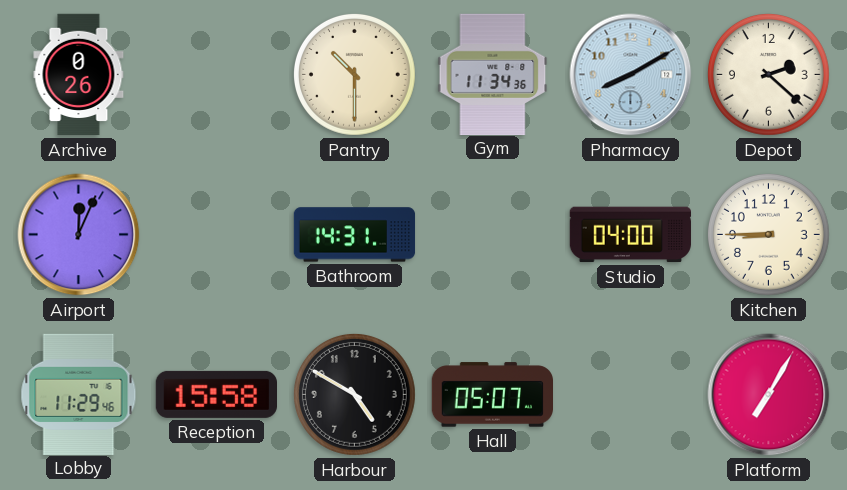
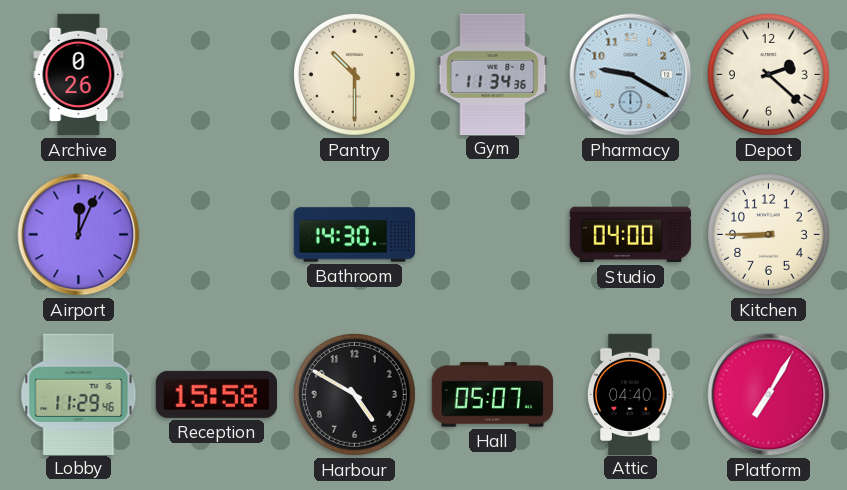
Pharmacy: 8:10 -> 9:20
Bathroom: 14:31 -> 14:30
Attic: none -> 04:40
